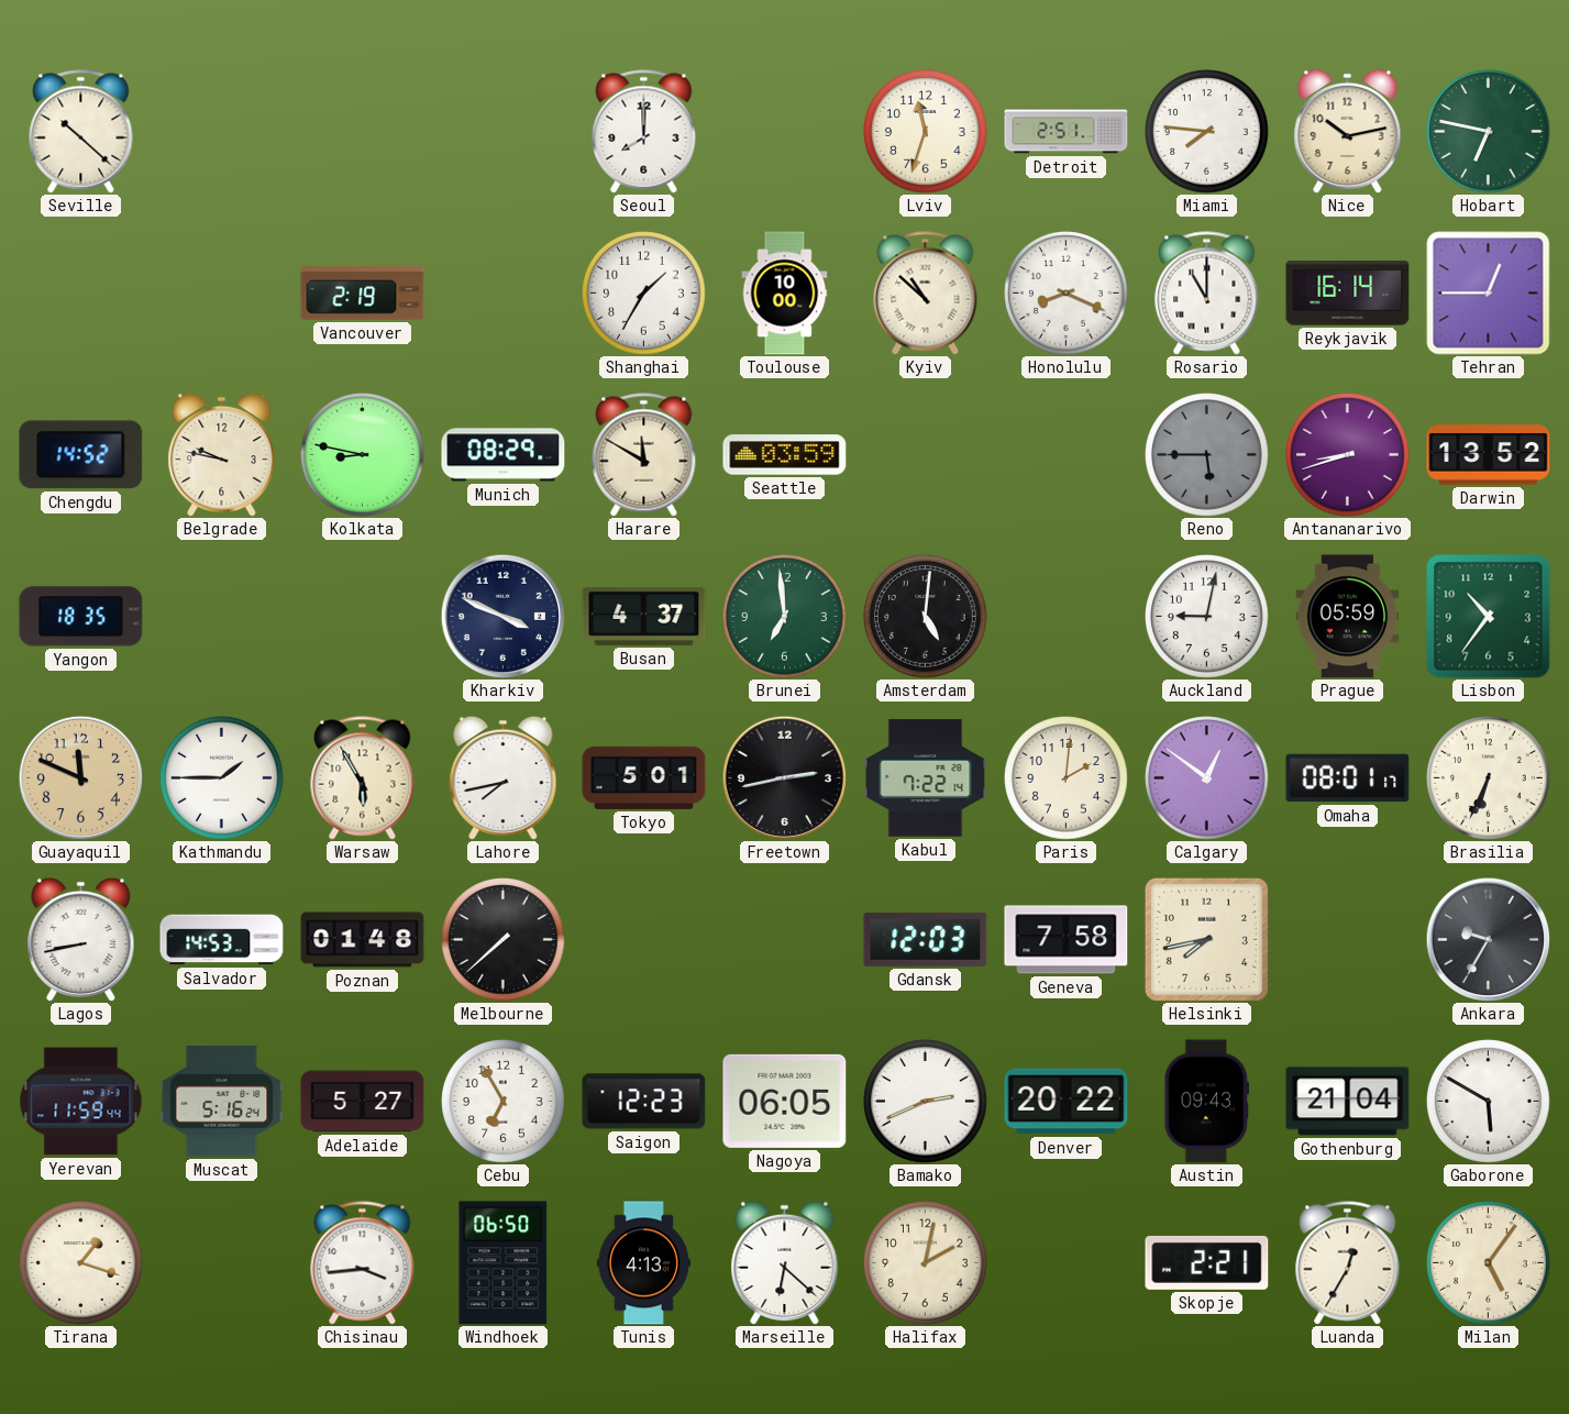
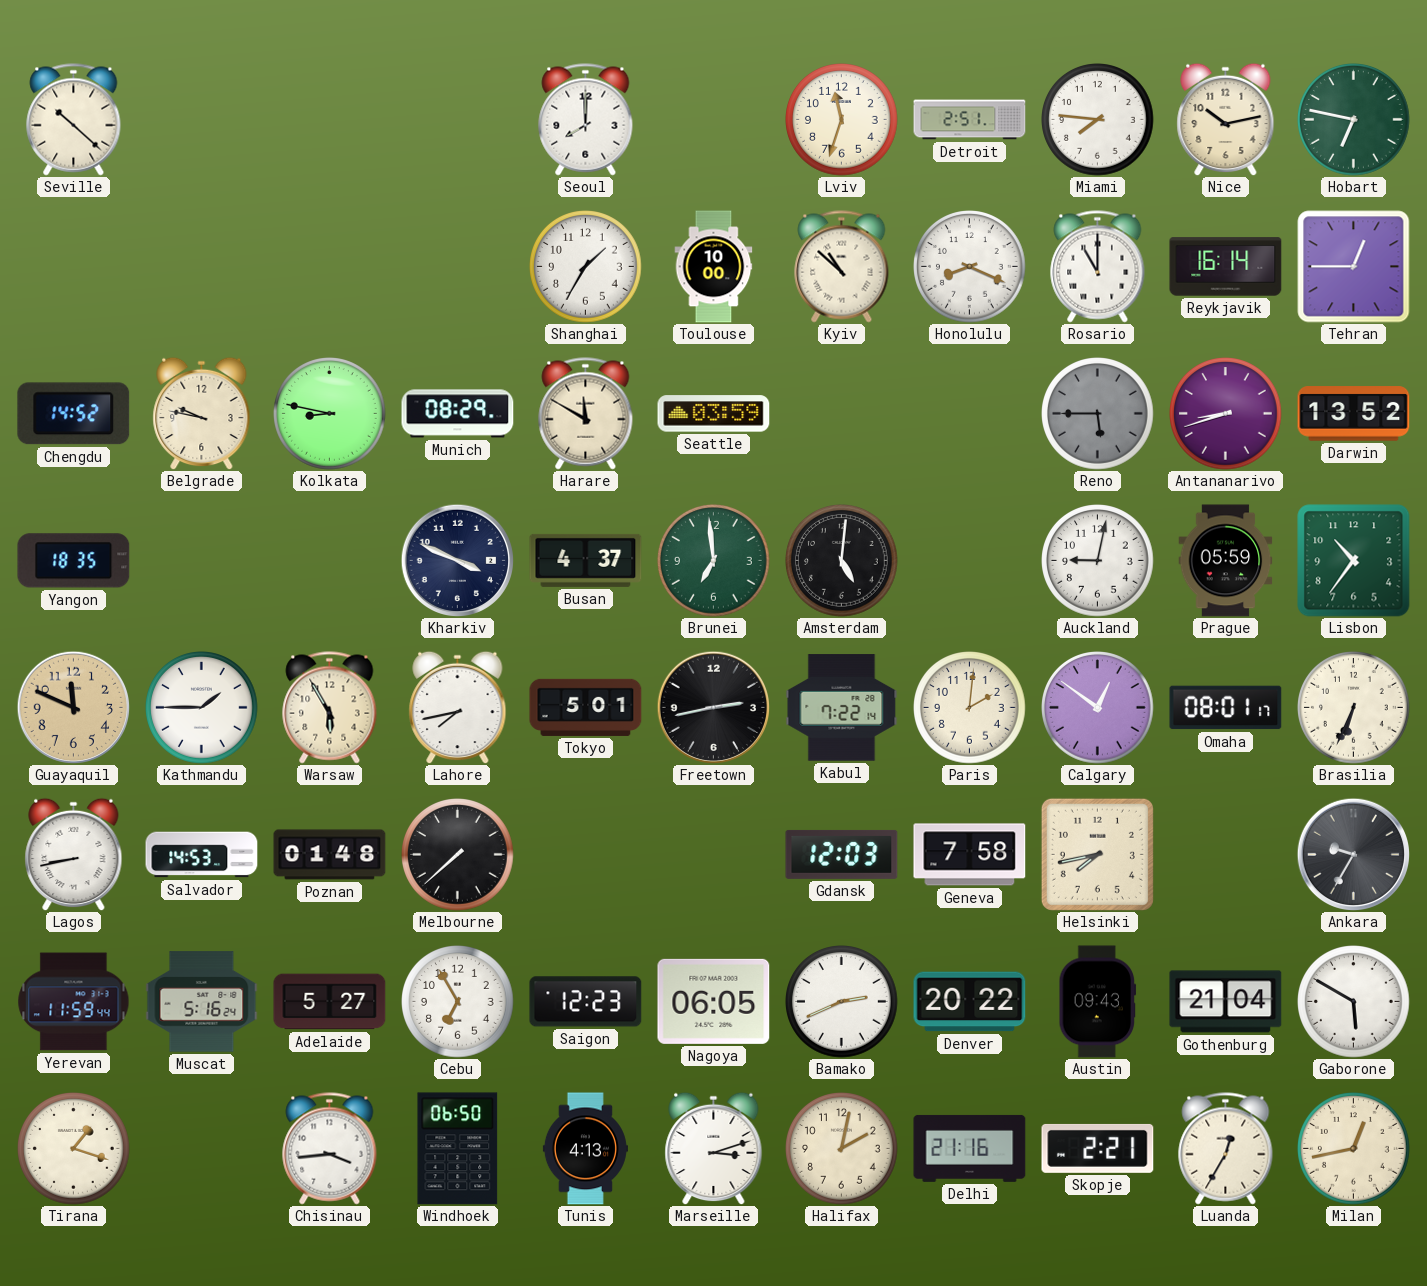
Vancouver: 2:19 -> none
Marseille: 6:22 -> 3:12
Delhi: none -> 21:16
Milan: 5:06 -> 12:43
